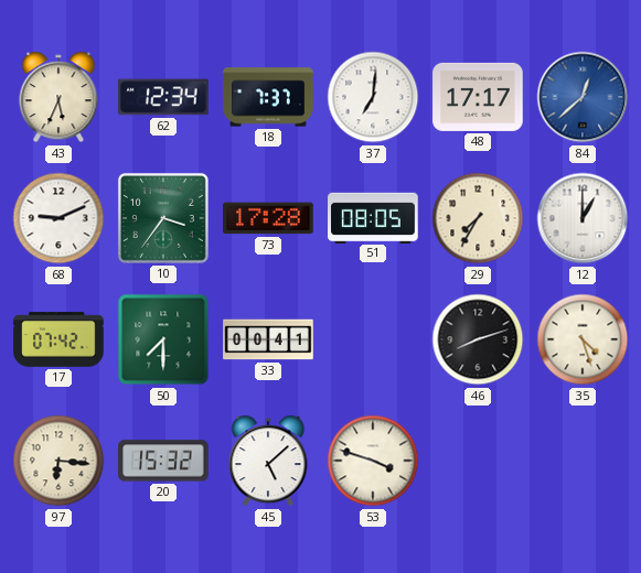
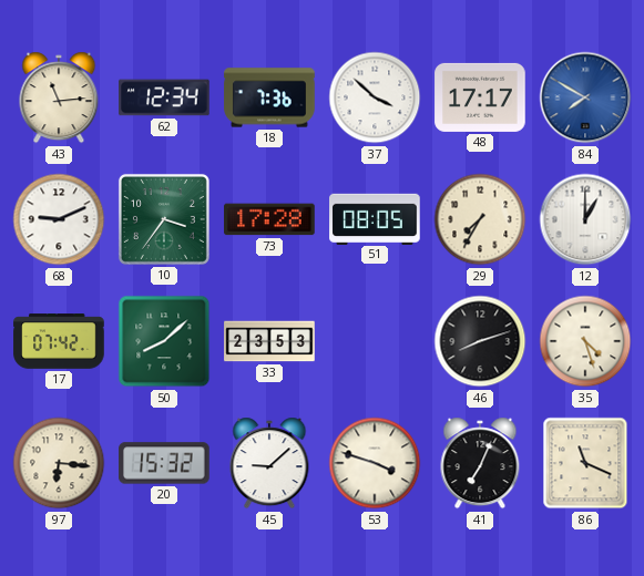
43: 5:34 -> 11:14
18: 7:37 -> 7:36
37: 7:01 -> 3:52
84: 12:38 -> 7:50
50: 7:30 -> 8:08
33: 00:41 -> 23:53
45: 5:08 -> 9:08
41: none -> 7:04
86: none -> 11:19
